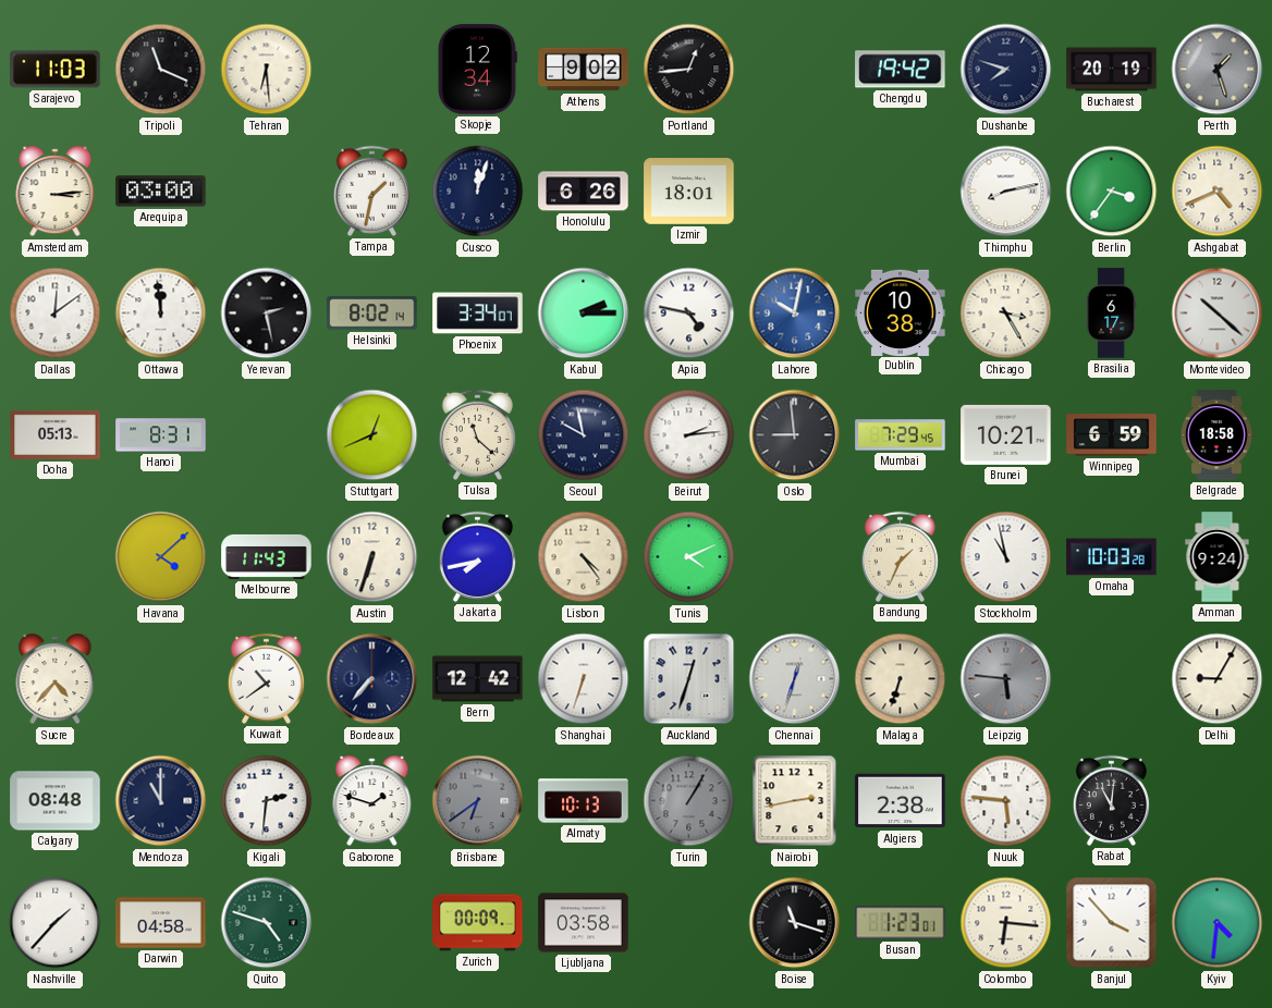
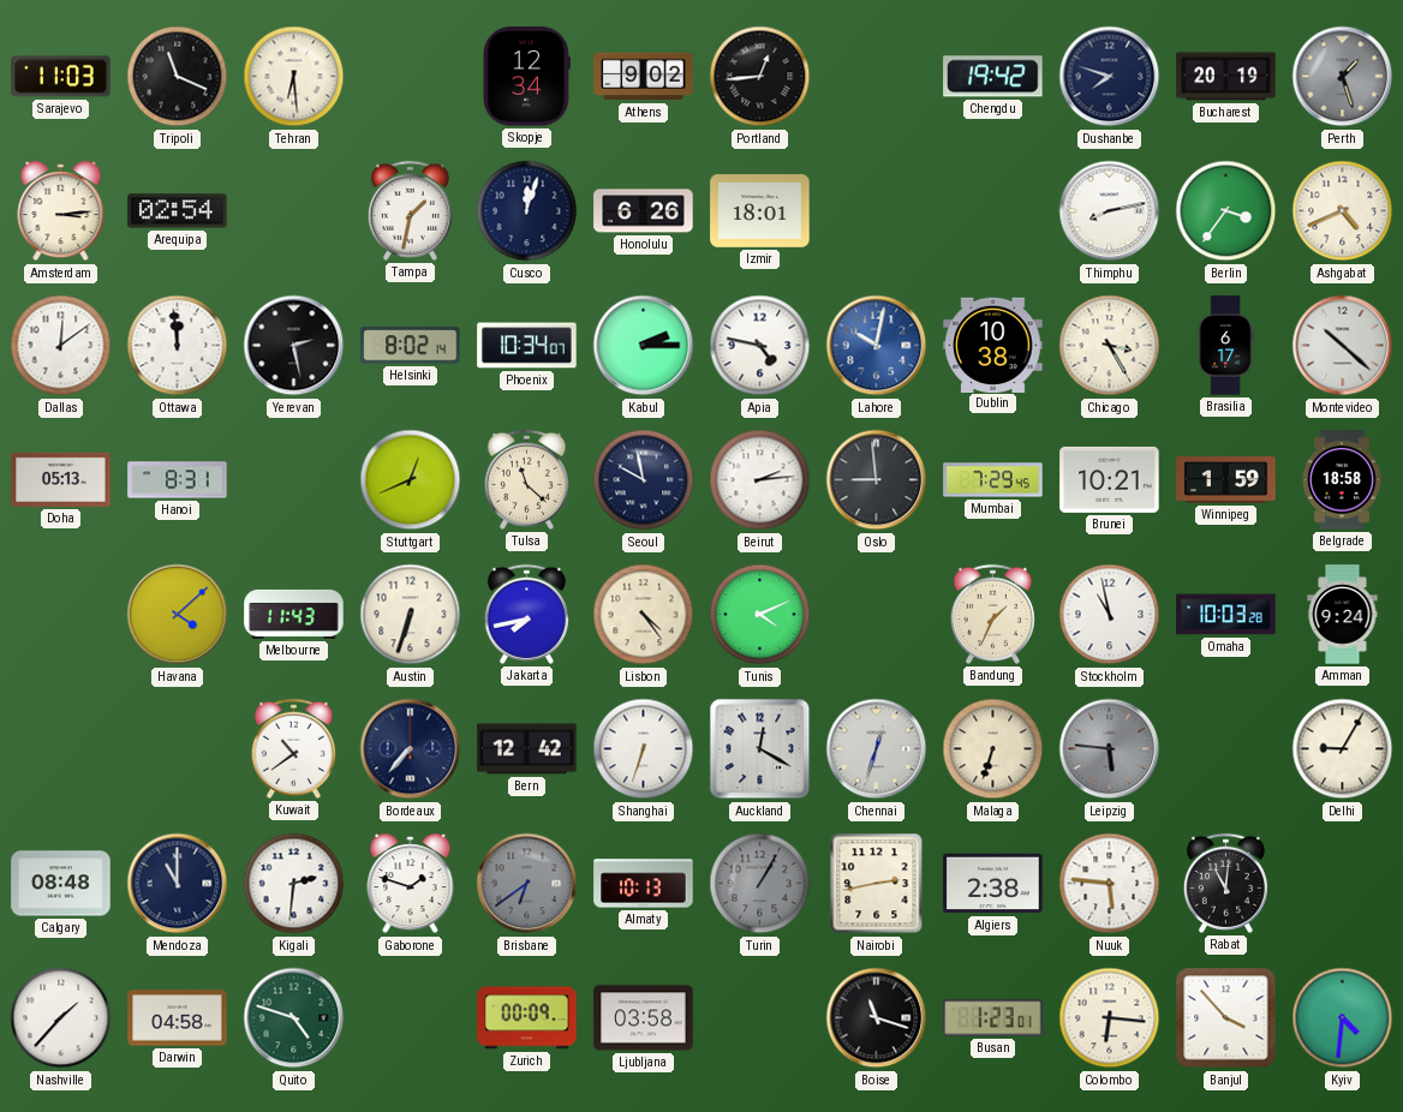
Arequipa: 03:00 -> 02:54
Phoenix: 3:34 -> 10:34
Winnipeg: 6:59 -> 1:59
Sucre: 4:37 -> none
Auckland: 12:33 -> 12:20
